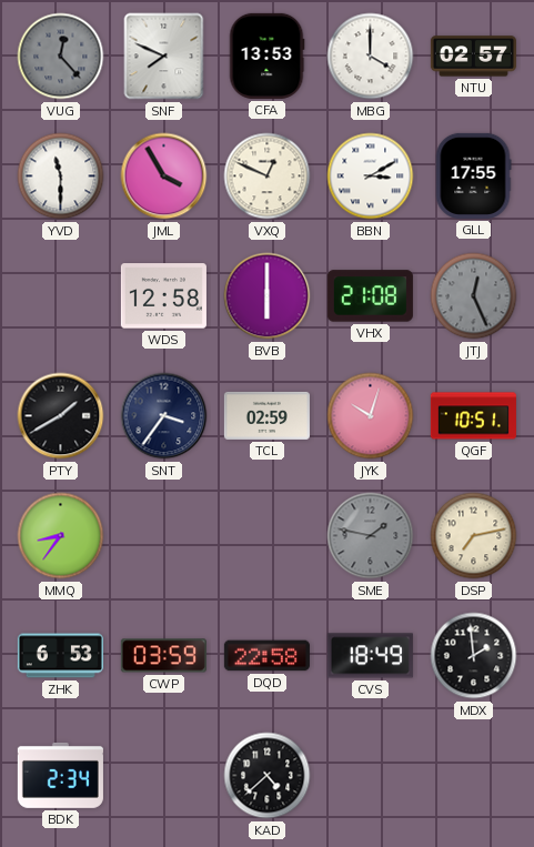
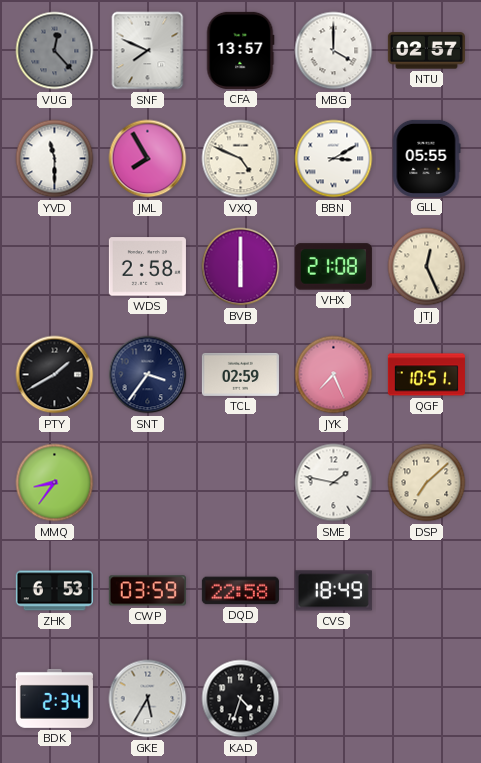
CFA: 13:53 -> 13:57
JML: 3:55 -> 7:55
VXQ: 12:49 -> 4:49
GLL: 17:55 -> 05:55
WDS: 12:58 -> 2:58
JTJ dial: grey -> cream
JYK: 10:03 -> 7:26
SME dial: grey -> white
DSP: 7:13 -> 7:08
MDX: 1:59 -> none
GKE: none -> 5:35
KAD: 4:38 -> 4:33
